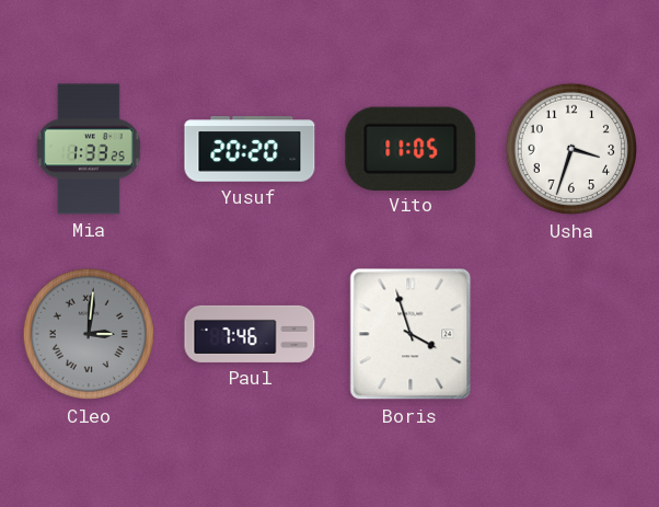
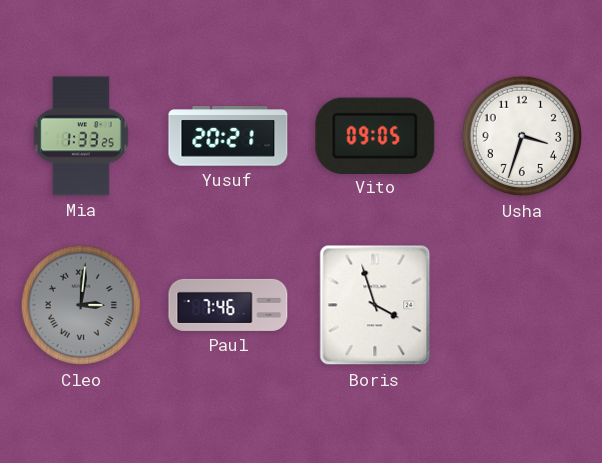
Yusuf: 20:20 -> 20:21
Vito: 11:05 -> 09:05
